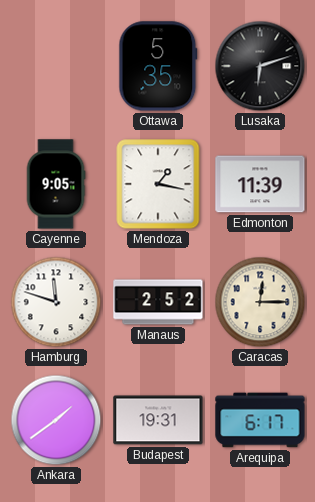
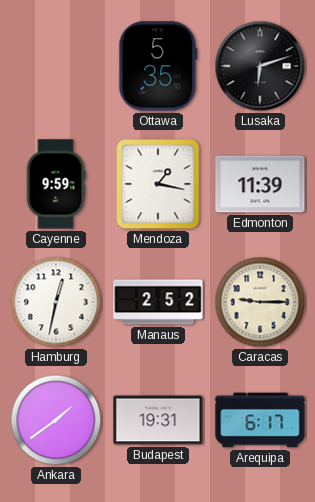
Cayenne: 9:05 -> 9:59
Hamburg: 11:48 -> 12:32
Caracas: 12:15 -> 9:15
